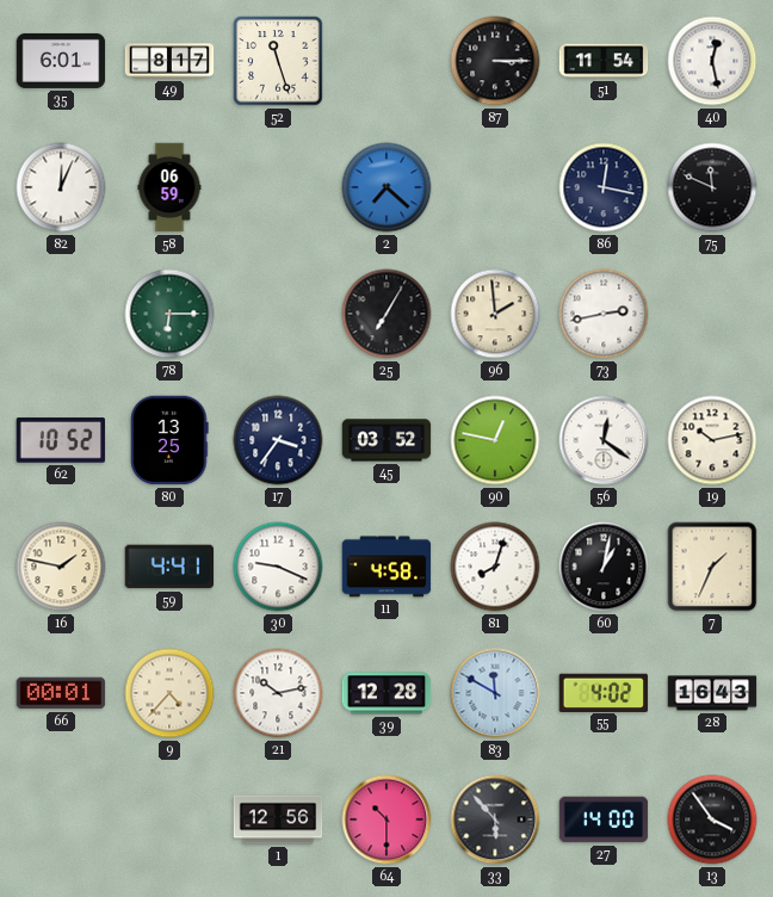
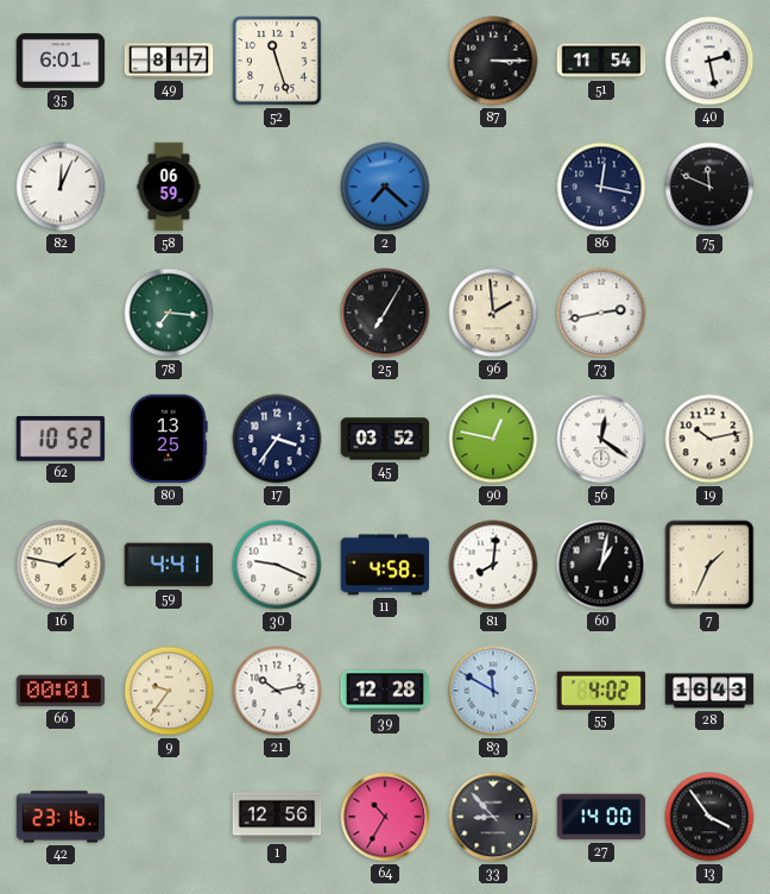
40: 12:28 -> 2:28
78: 6:15 -> 7:16
81: 8:03 -> 8:01
9: 4:37 -> 9:36
42: none -> 23:16
64: 10:30 -> 10:35
33: 5:53 -> 8:53
